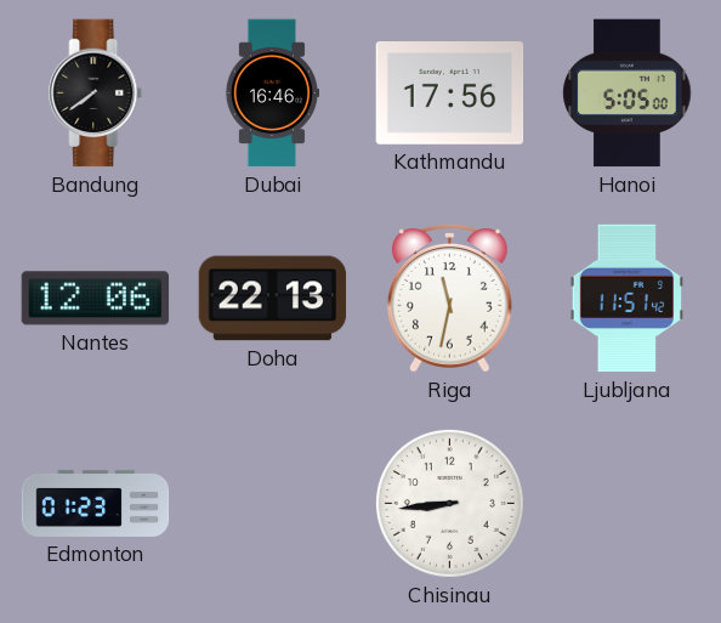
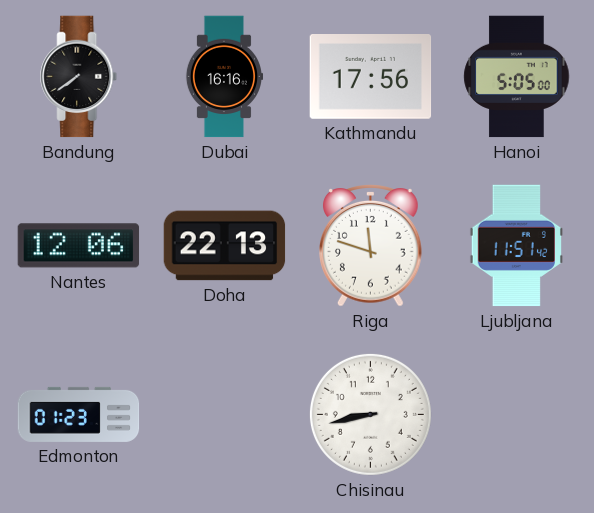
Dubai: 16:46 -> 16:16
Riga: 11:32 -> 11:48
Chisinau: 8:44 -> 8:43
